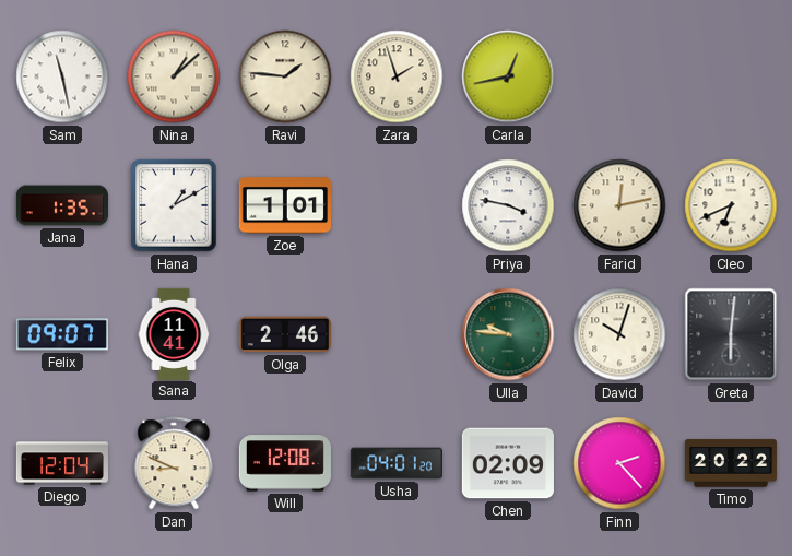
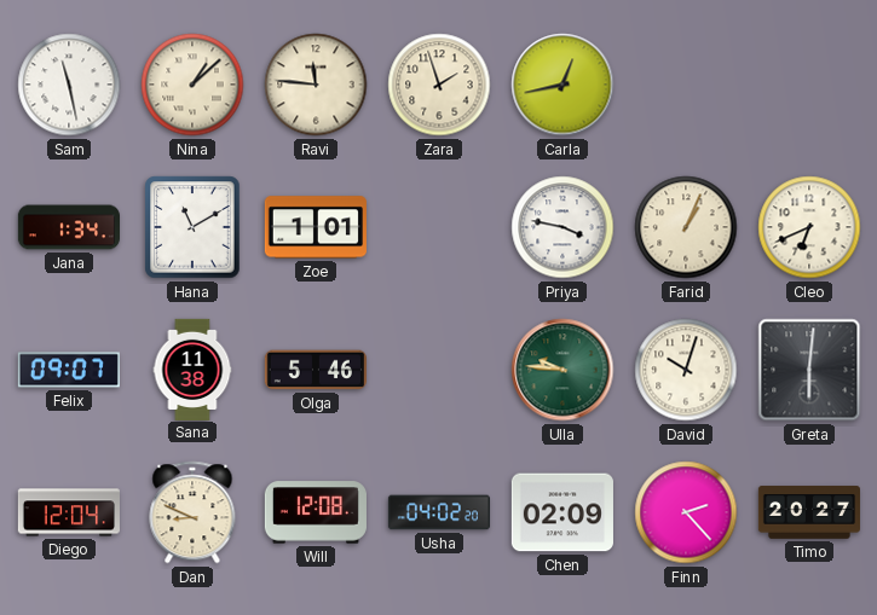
Ravi: 1:46 -> 11:46
Jana: 1:35 -> 1:34
Hana: 1:10 -> 11:10
Farid: 12:13 -> 1:04
Sana: 11:41 -> 11:38
Olga: 2:46 -> 5:46
Usha: 04:01 -> 04:02
Timo: 20:22 -> 20:27
